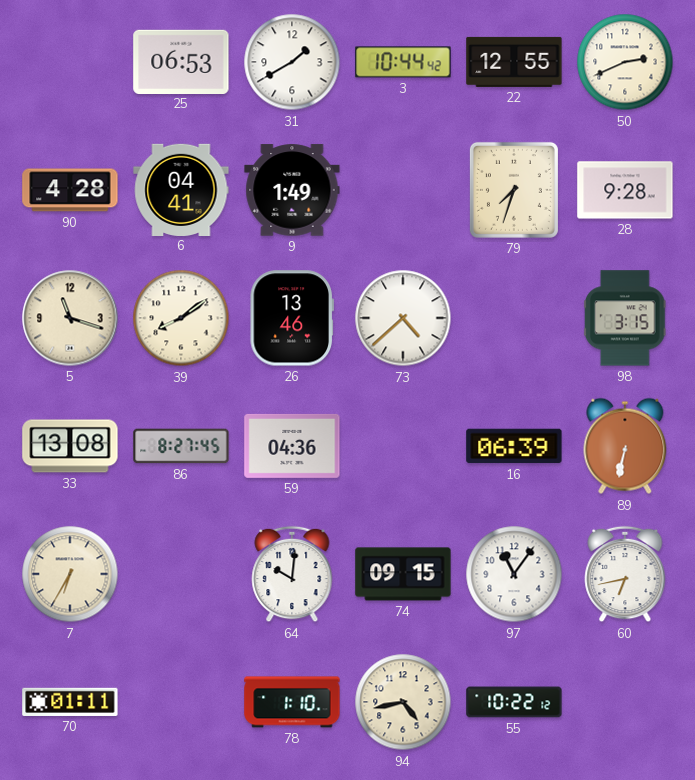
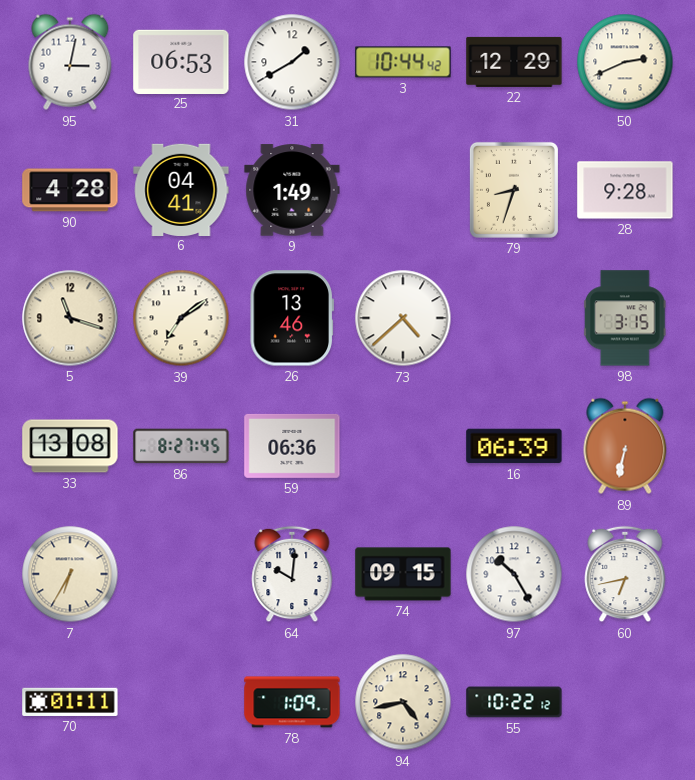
95: none -> 3:02
22: 12:55 -> 12:29
79: 7:33 -> 8:33
39: 8:09 -> 7:09
59: 04:36 -> 06:36
97: 11:06 -> 10:25
78: 1:10 -> 1:09
